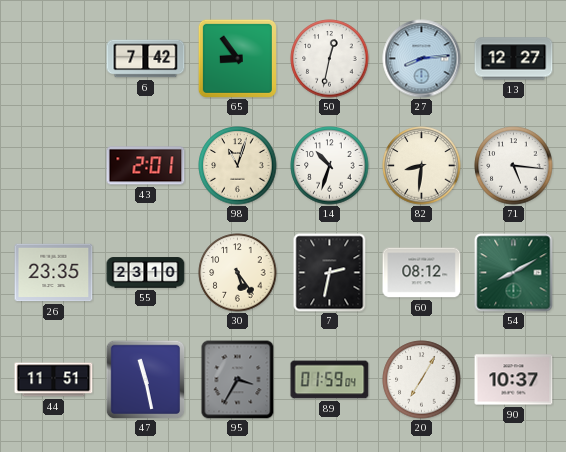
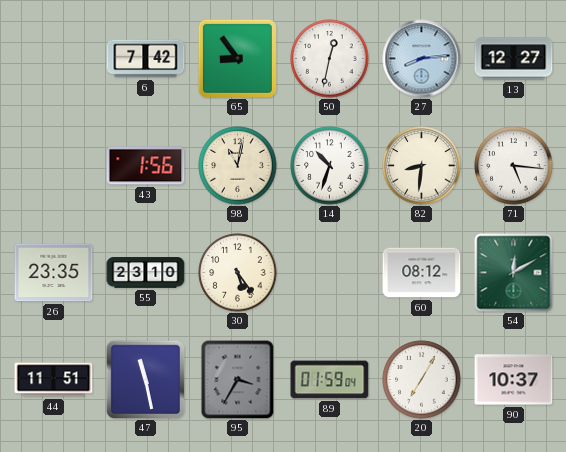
43: 2:01 -> 1:56
98: 11:03 -> 11:02
7: 2:32 -> none
54: 8:10 -> 12:10
